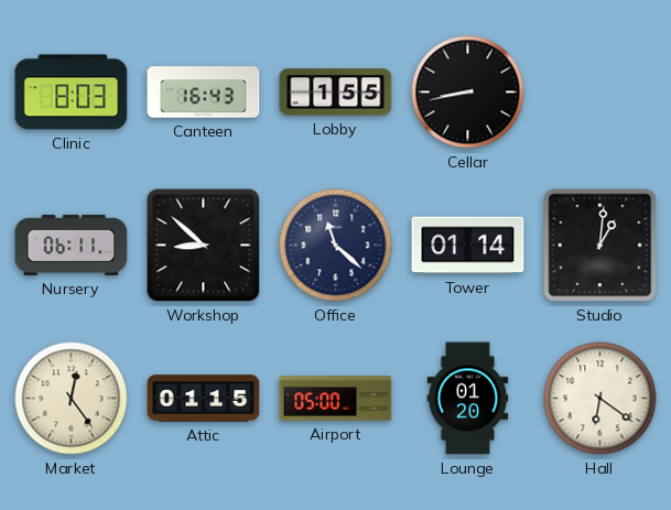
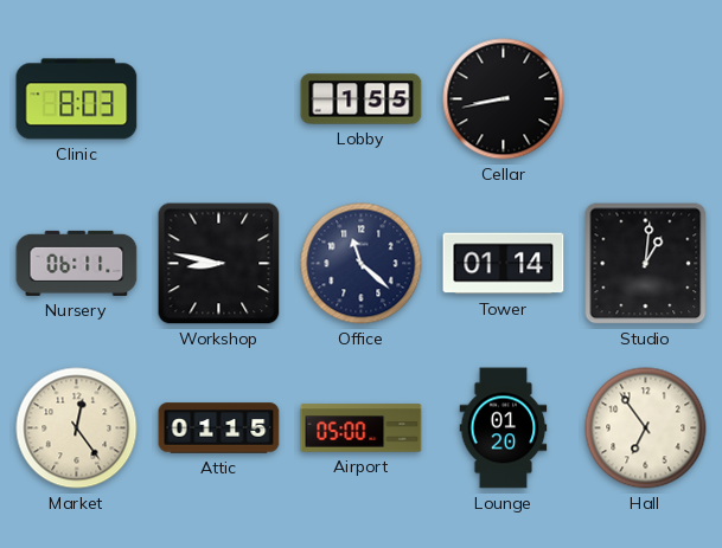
Canteen: 16:43 -> none
Workshop: 8:52 -> 8:47
Hall: 6:21 -> 6:54
